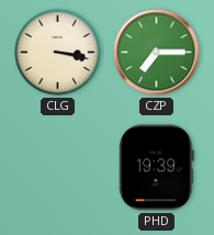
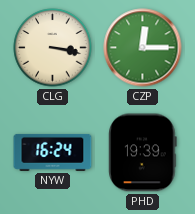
CZP: 7:15 -> 12:15
NYW: none -> 16:24
